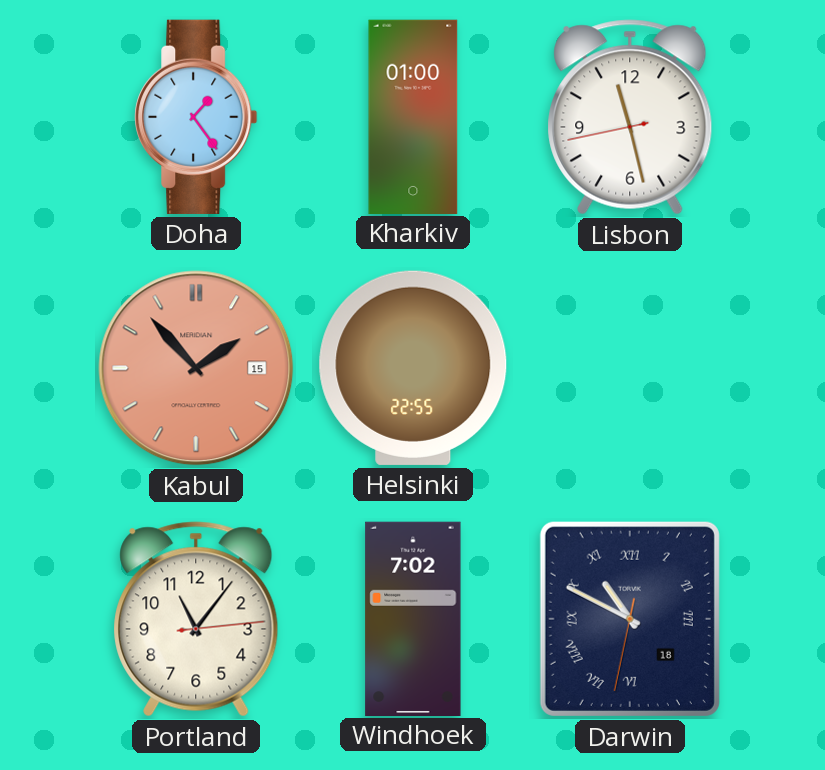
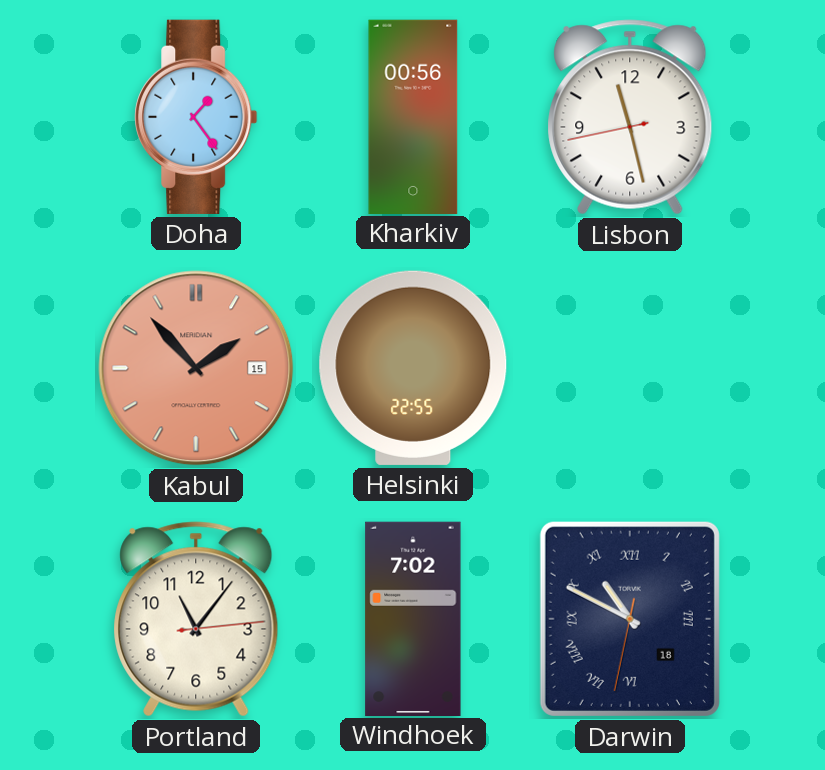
Kharkiv: 01:00 -> 00:56
